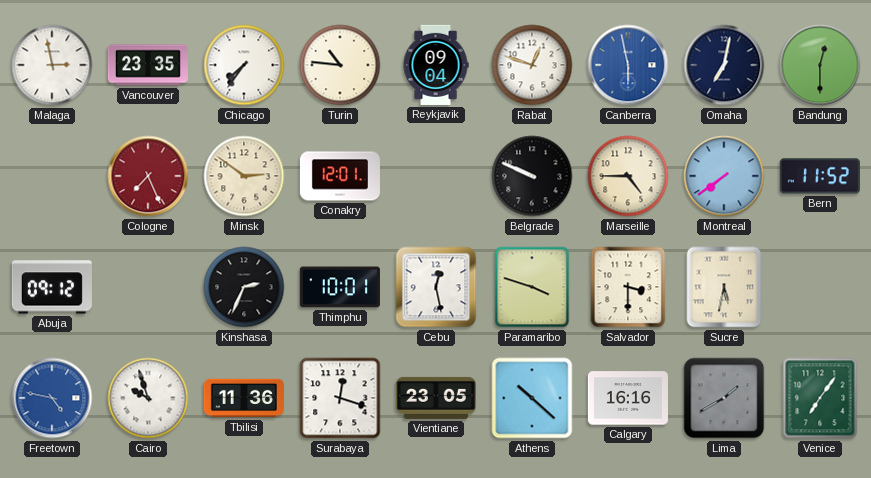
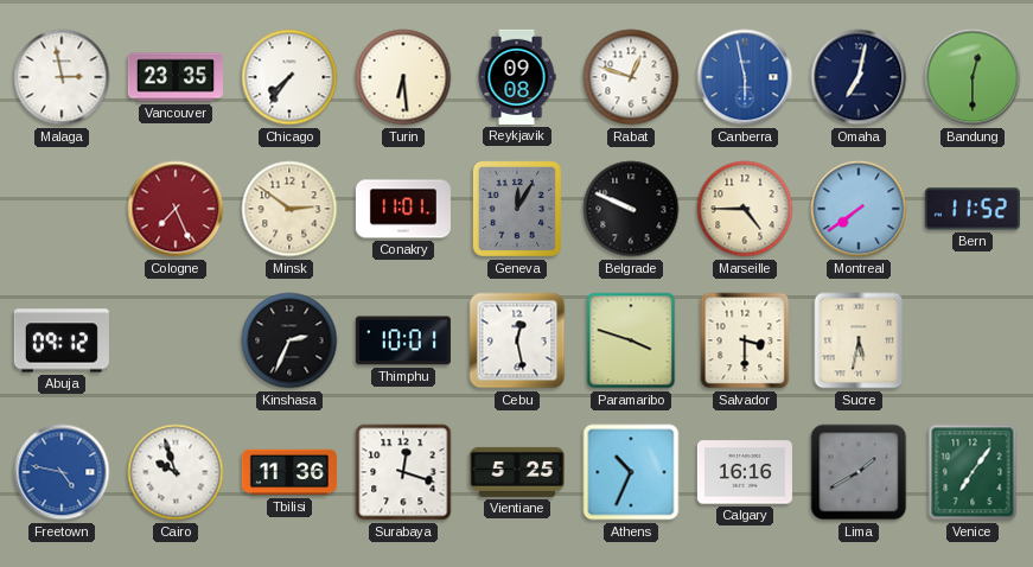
Turin: 10:46 -> 6:29
Reykjavik: 09:04 -> 09:08
Conakry: 12:01 -> 11:01
Geneva: none -> 12:05
Vientiane: 23:05 -> 5:25
Athens: 10:22 -> 10:34
